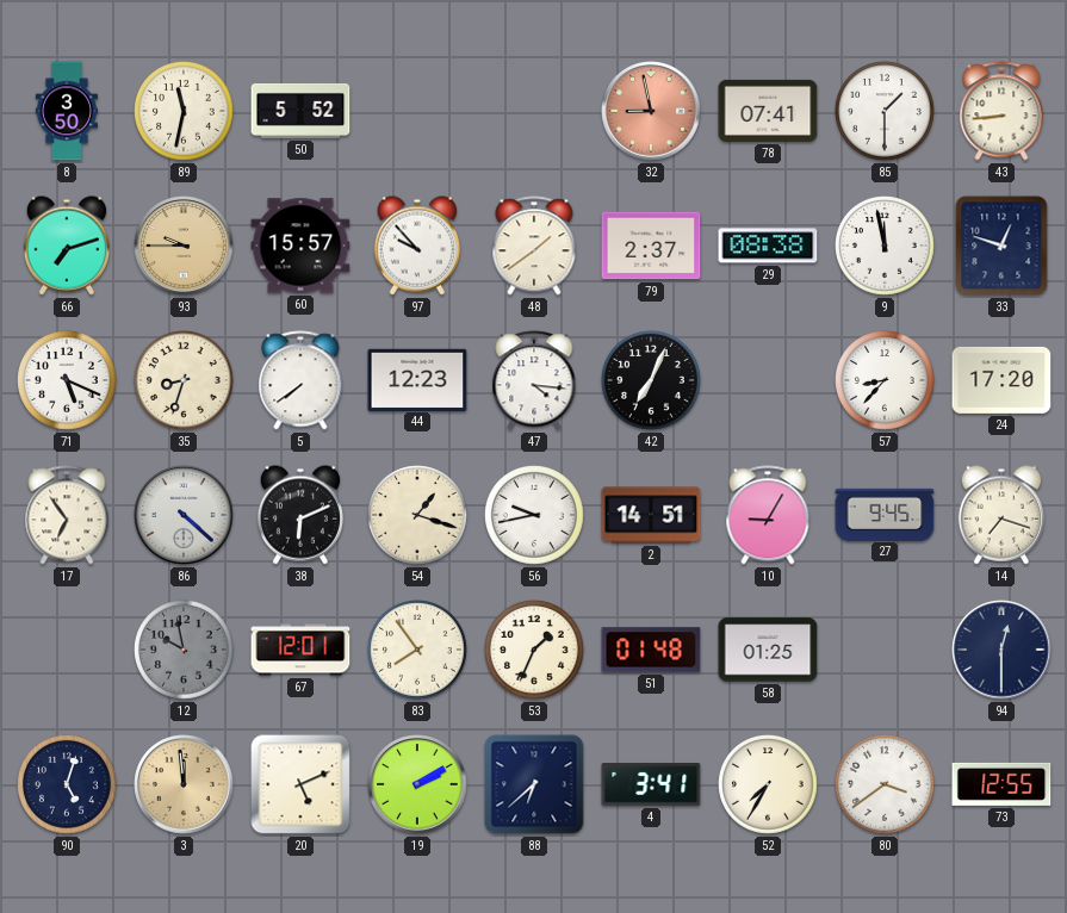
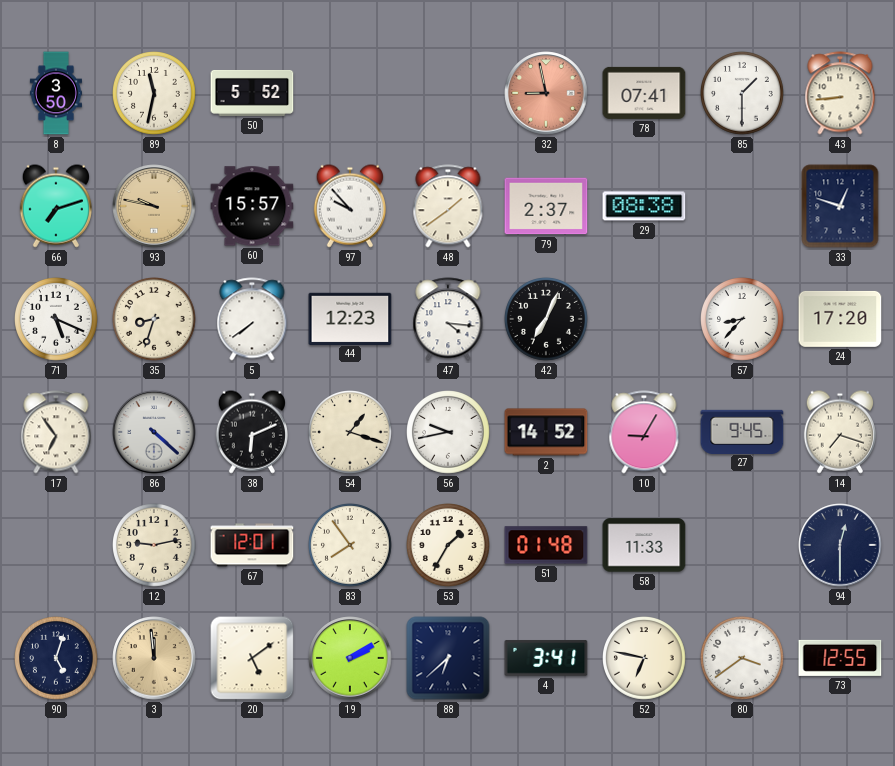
93: 9:45 -> 9:47
9: 11:58 -> none
2: 14:51 -> 14:52
12: 9:58 -> 9:13
12 dial: grey -> cream
53: 1:34 -> 1:35
58: 01:25 -> 11:33
20: 5:11 -> 5:09
52: 7:35 -> 6:47
